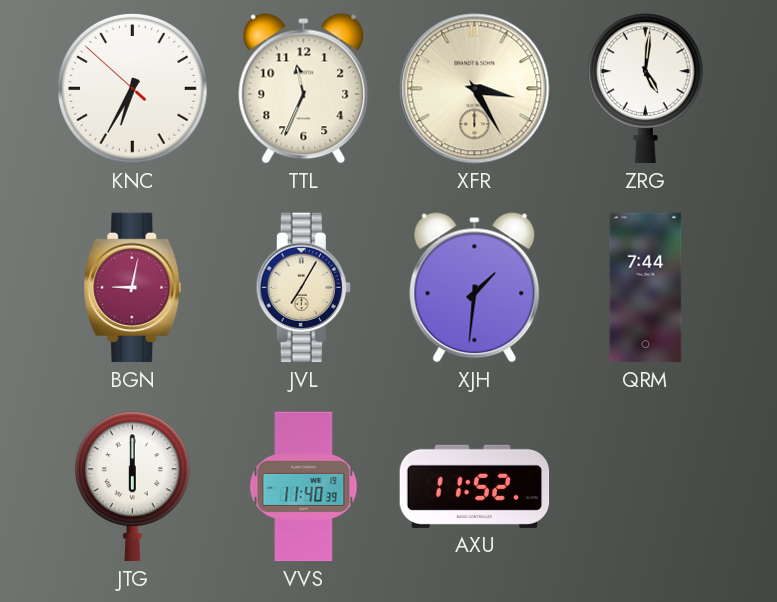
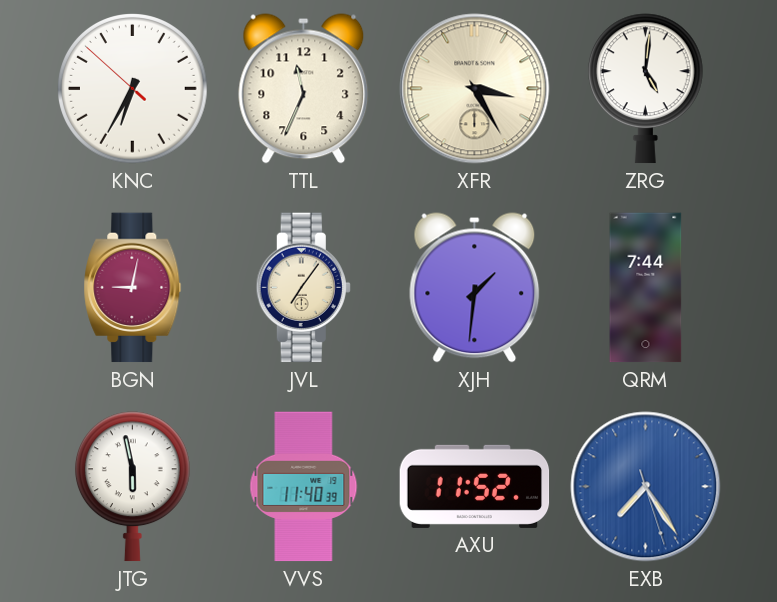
JVL: 7:05 -> 7:06
JTG: 6:00 -> 5:58
EXB: none -> 7:24
